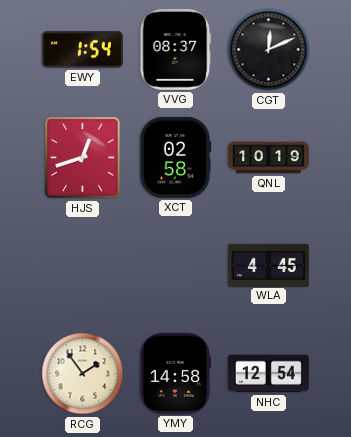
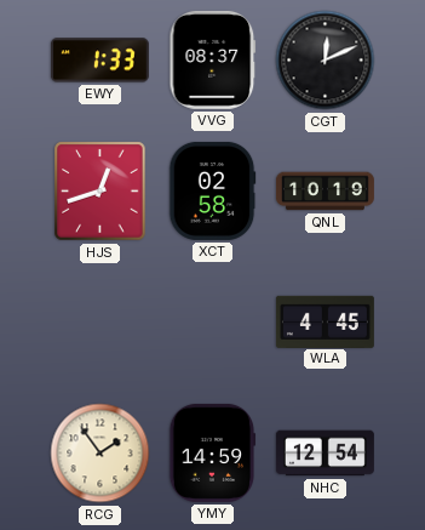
EWY: 1:54 -> 1:33
YMY: 14:58 -> 14:59
